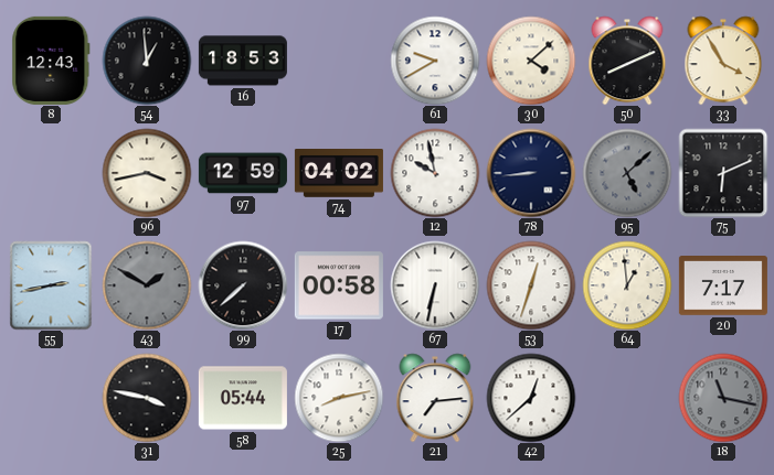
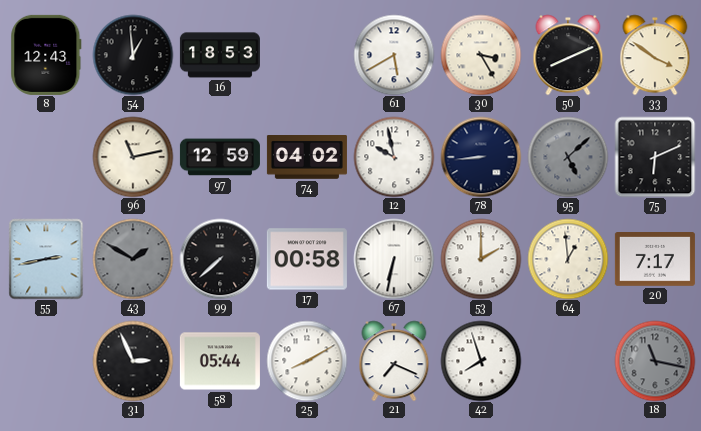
61: 9:40 -> 5:40
30: 4:08 -> 3:25
33: 3:55 -> 3:51
96: 3:43 -> 11:13
53: 12:33 -> 2:00
31: 3:47 -> 2:56
25: 8:13 -> 8:10
21: 7:14 -> 7:19
42: 12:38 -> 7:57
